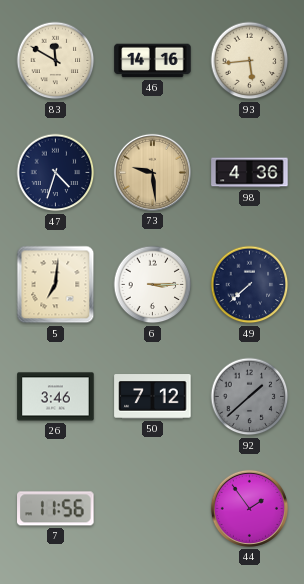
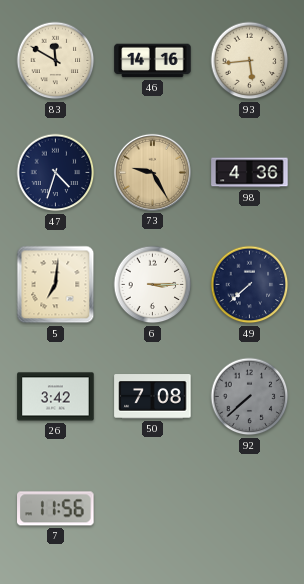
73: 9:29 -> 9:25
26: 3:46 -> 3:42
50: 7:12 -> 7:08
92: 1:38 -> 7:38
44: 1:54 -> none
